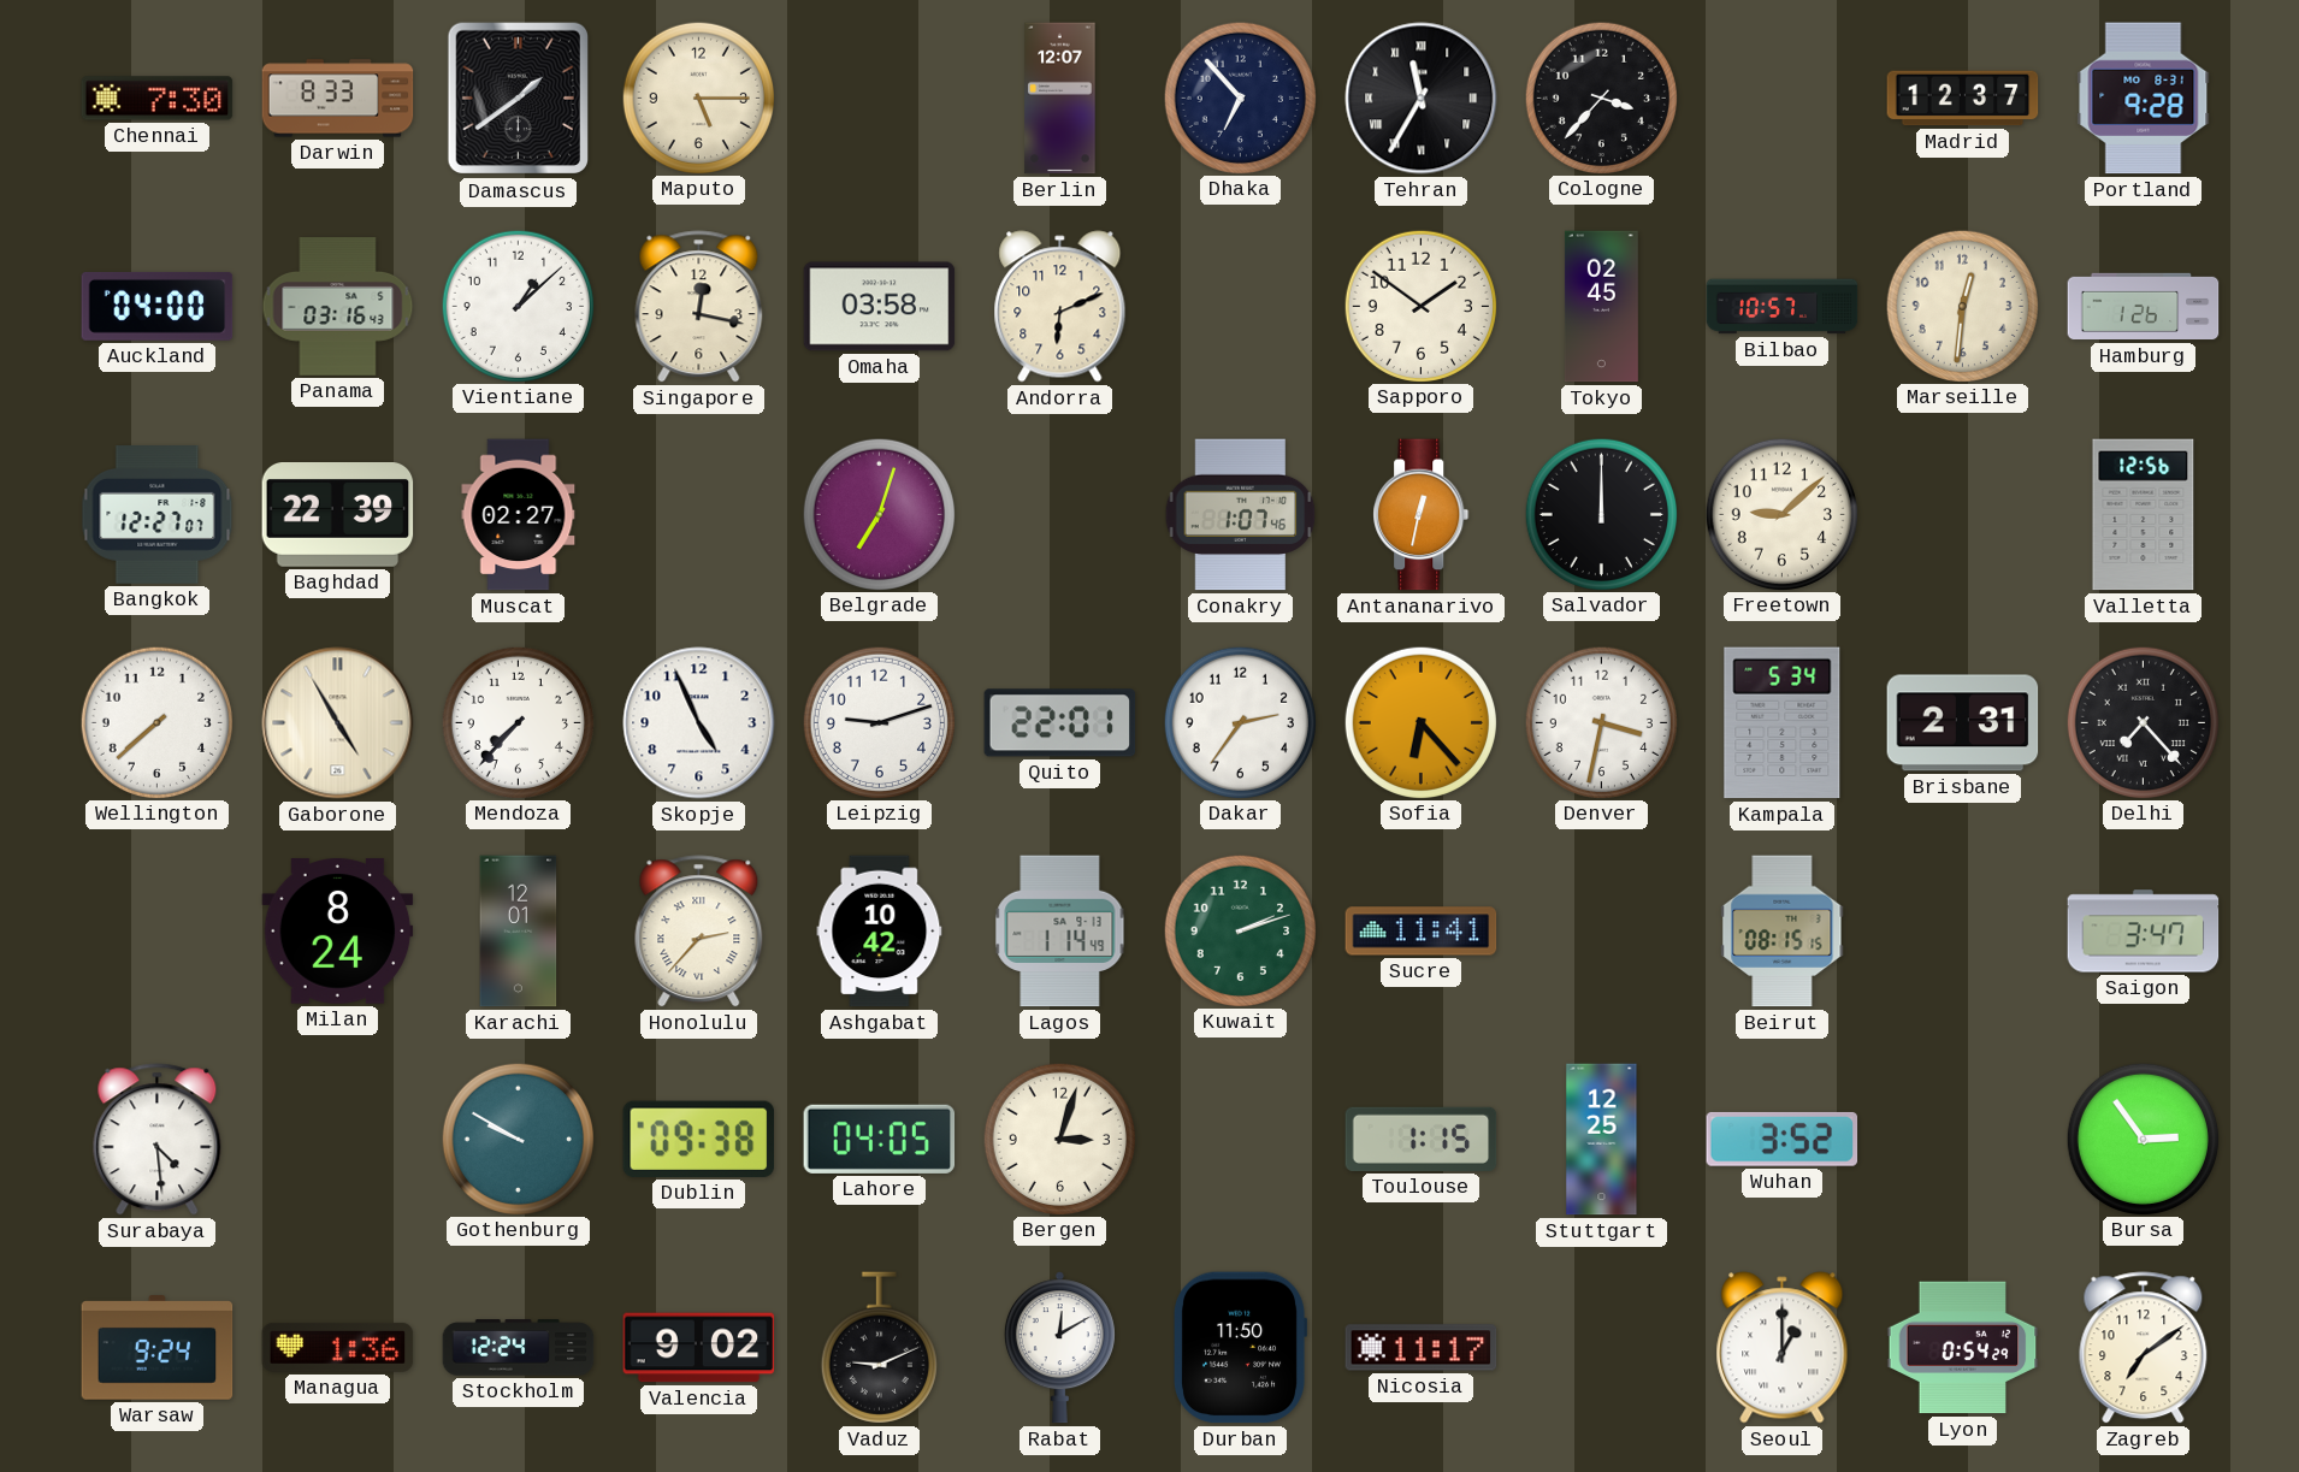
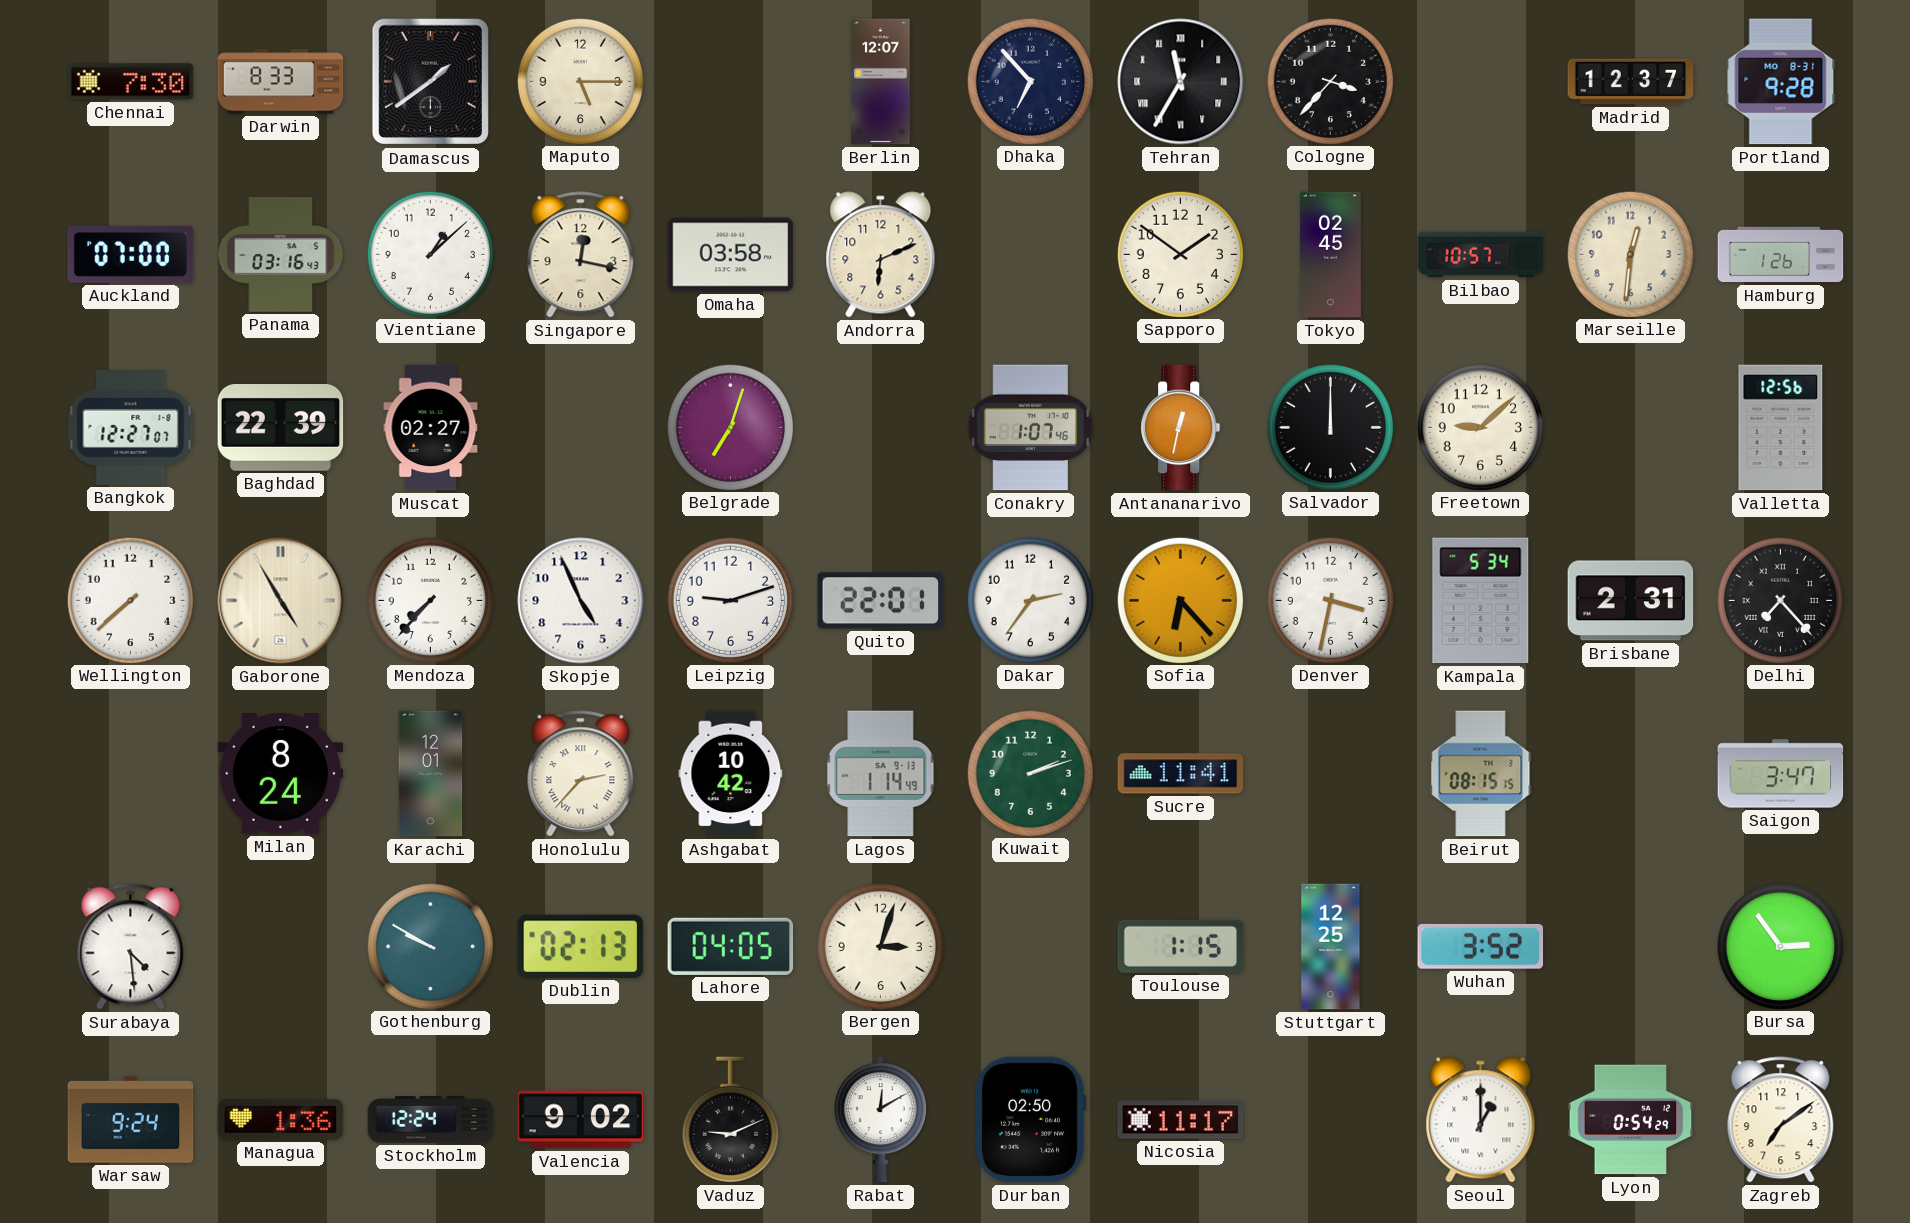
Auckland: 04:00 -> 07:00
Dublin: 09:38 -> 02:13
Durban: 11:50 -> 02:50
